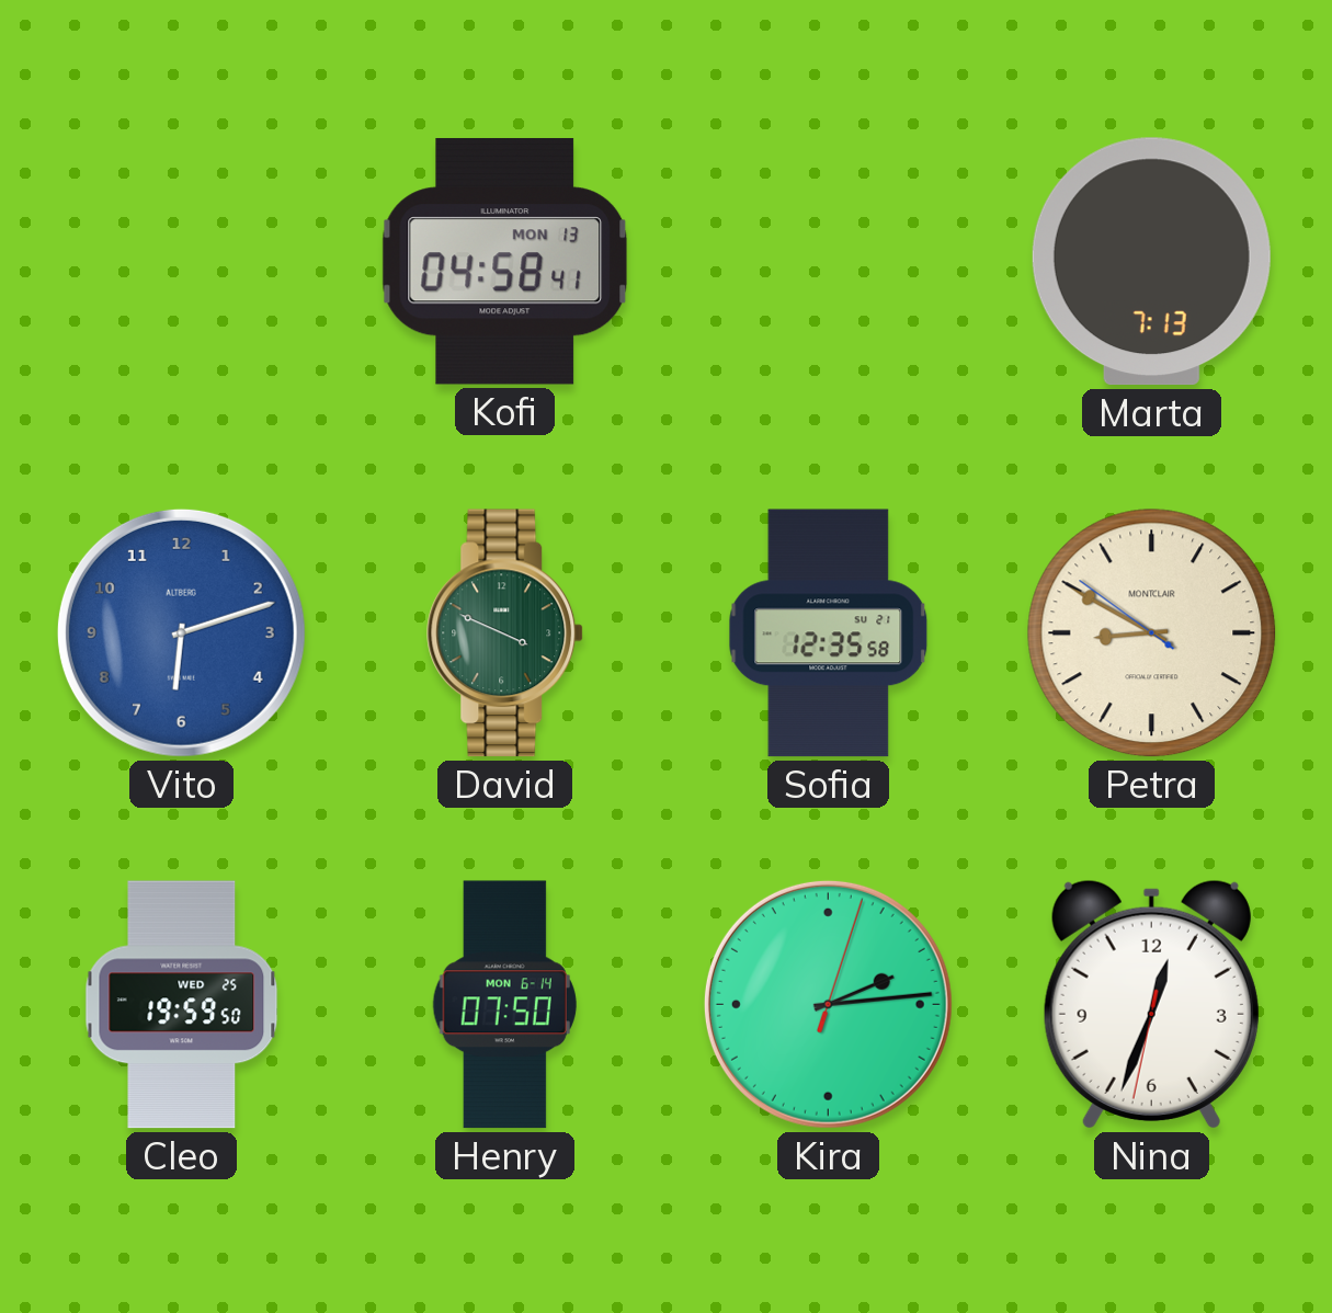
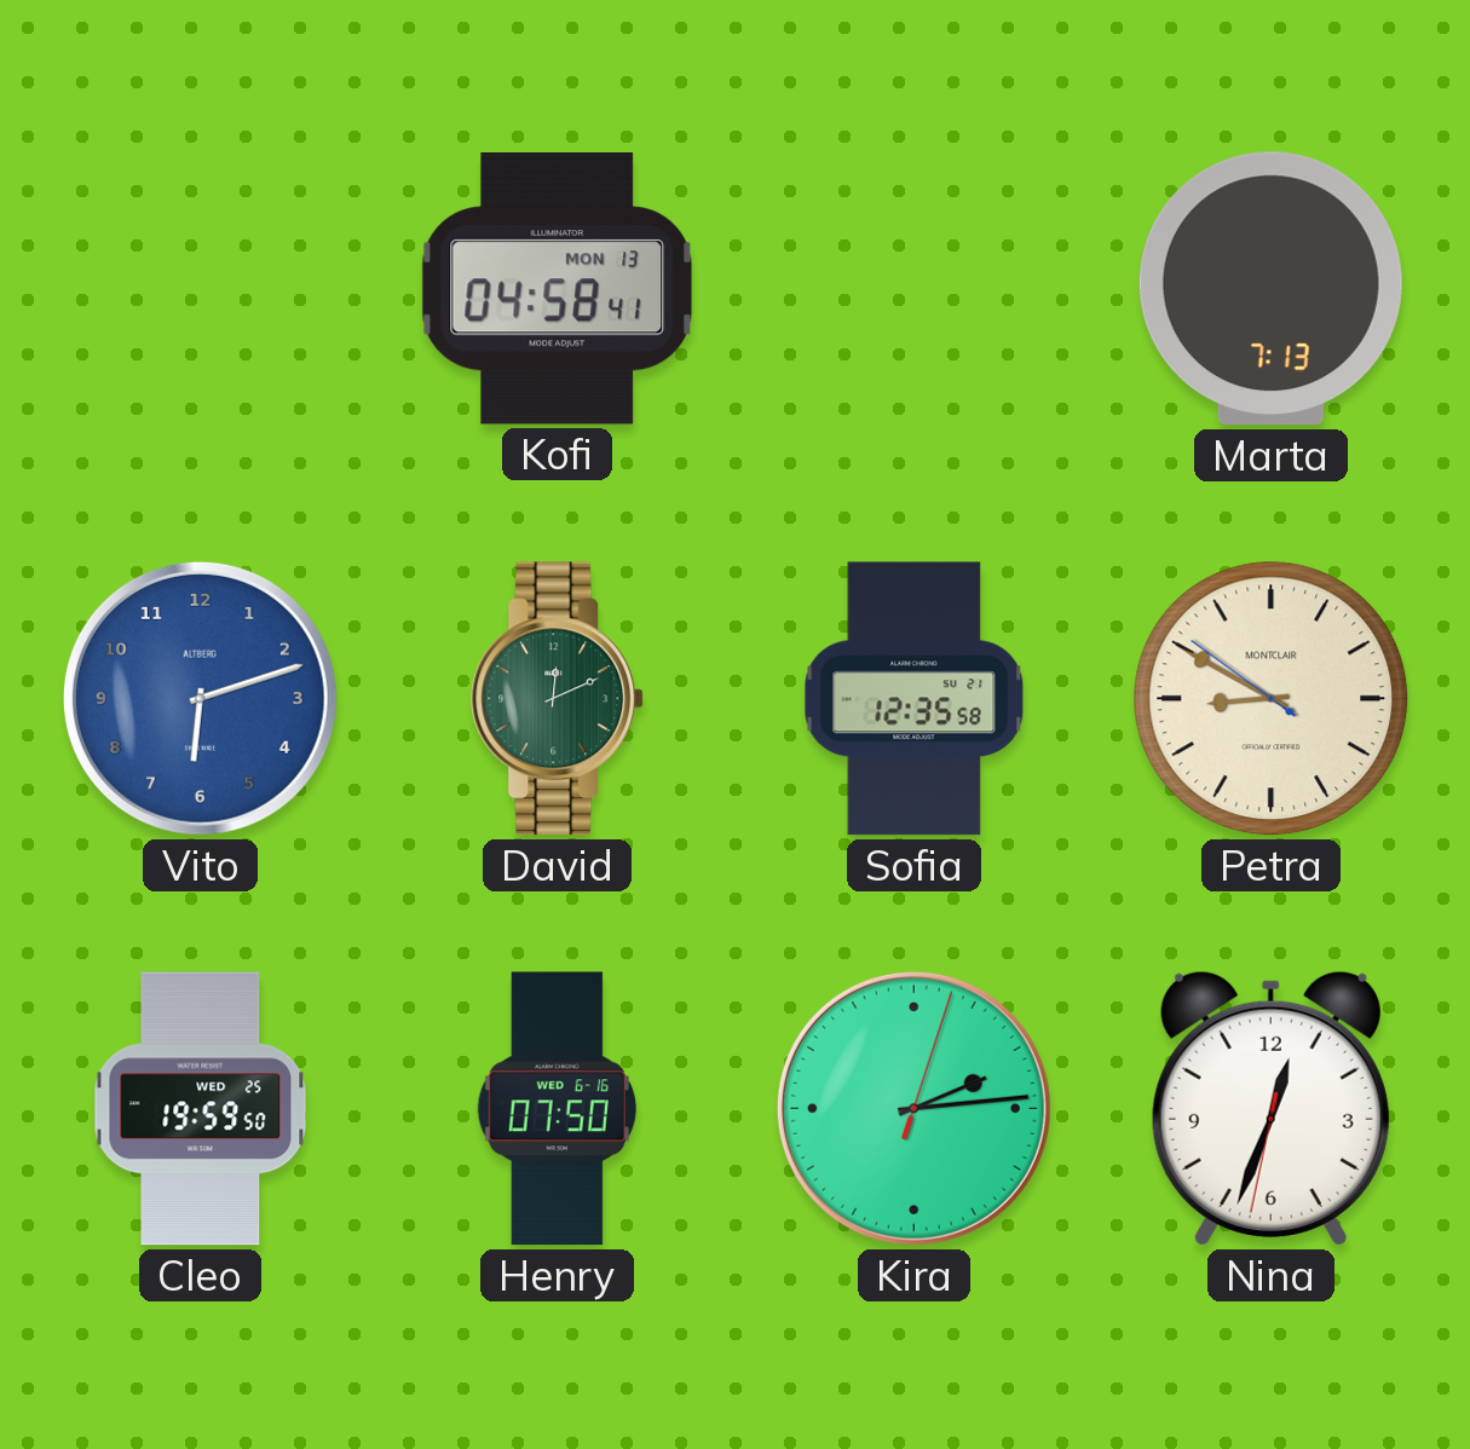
David: 3:49 -> 12:11
Henry date: MON 6-14 -> WED 6-16
